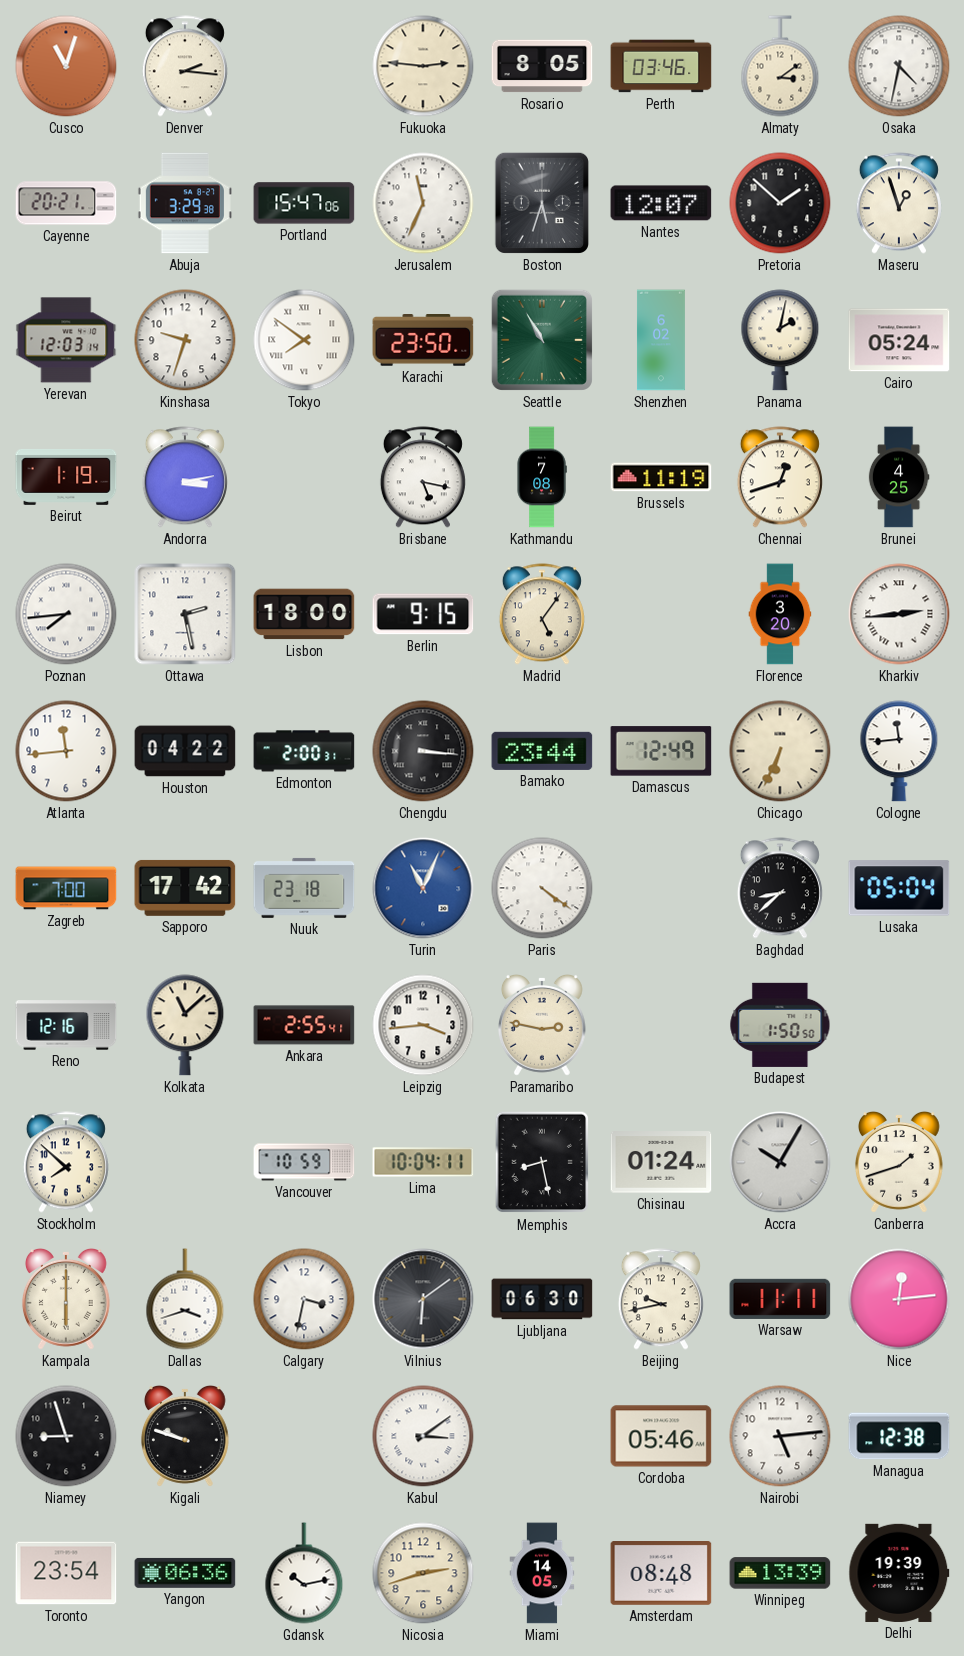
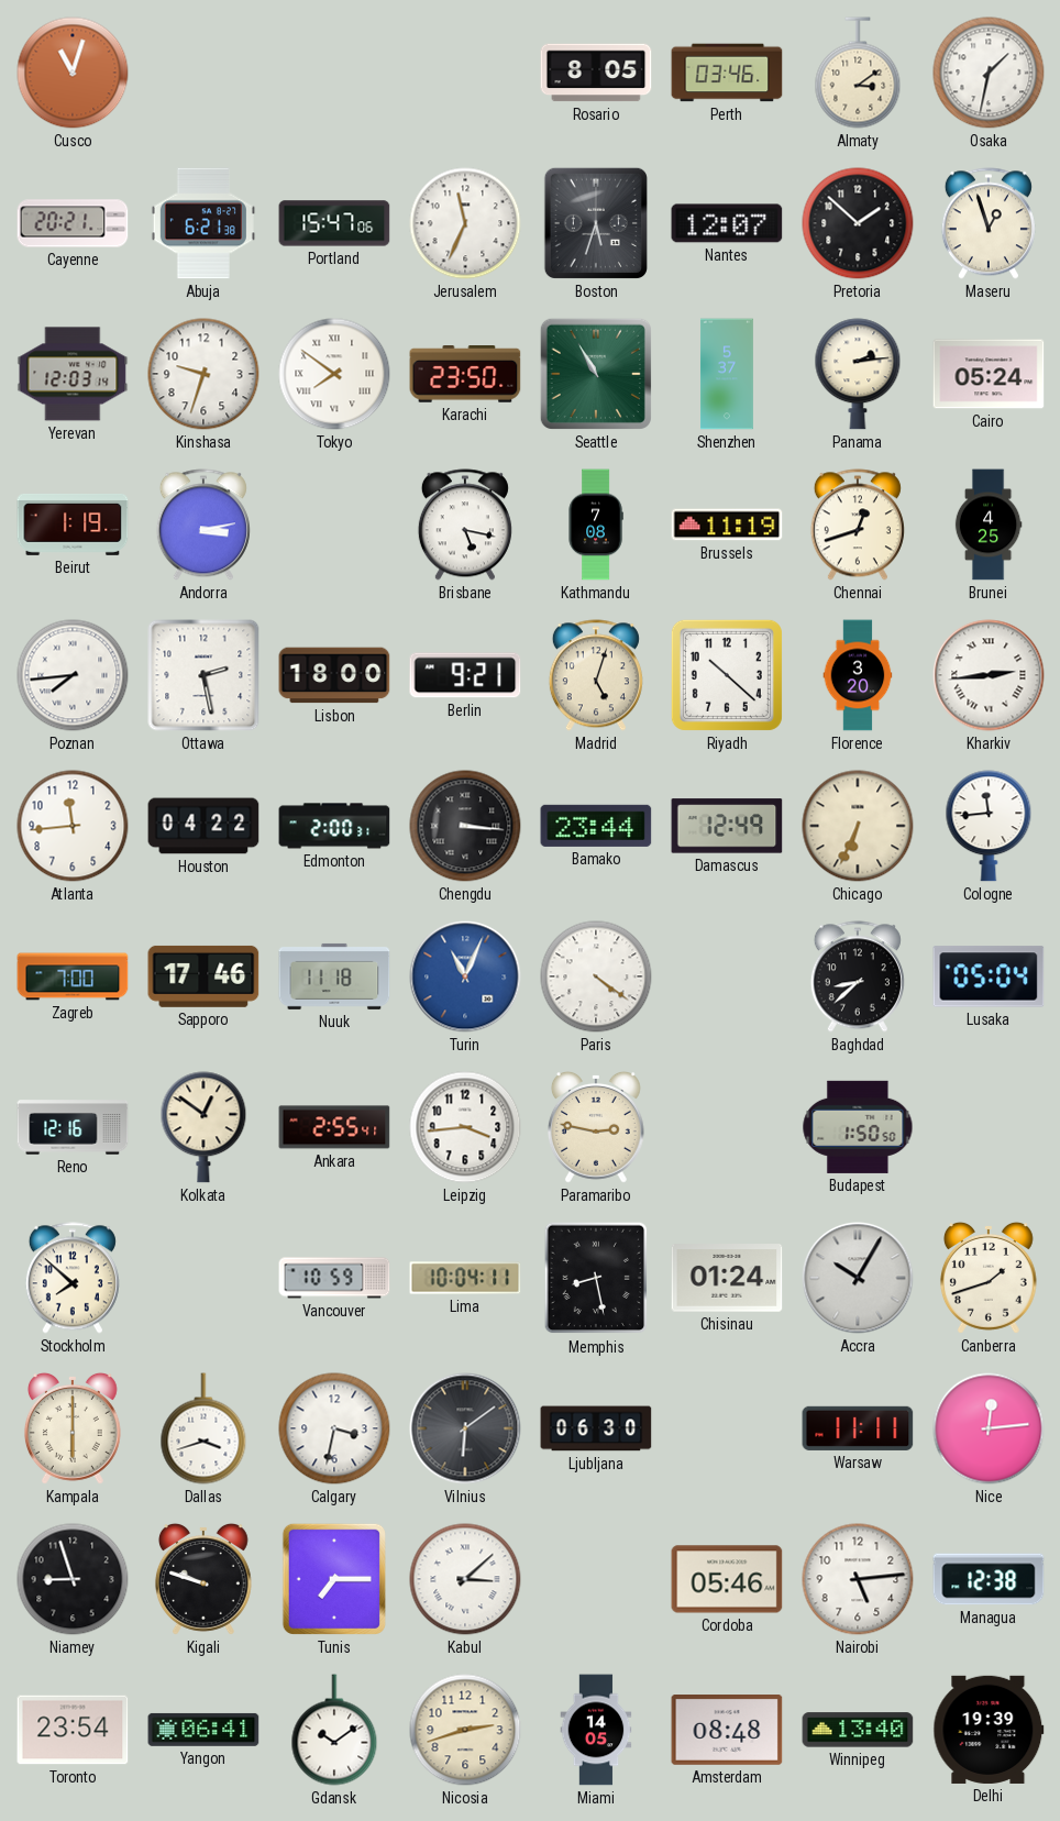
Denver: 2:16 -> none
Fukuoka: 2:46 -> none
Osaka: 4:32 -> 1:32
Abuja: 3:29 -> 6:21
Shenzhen: 6:02 -> 5:37
Panama: 2:02 -> 2:14
Berlin: 9:15 -> 9:21
Madrid: 5:06 -> 5:03
Riyadh: none -> 10:22
Sapporo: 17:42 -> 17:46
Nuuk: 23:18 -> 11:18
Kolkata: 11:08 -> 12:51
Beijing: 9:43 -> none
Tunis: none -> 7:15
Kabul: 3:09 -> 3:08
Yangon: 06:36 -> 06:41
Gdansk: 10:13 -> 10:09
Winnipeg: 13:39 -> 13:40
